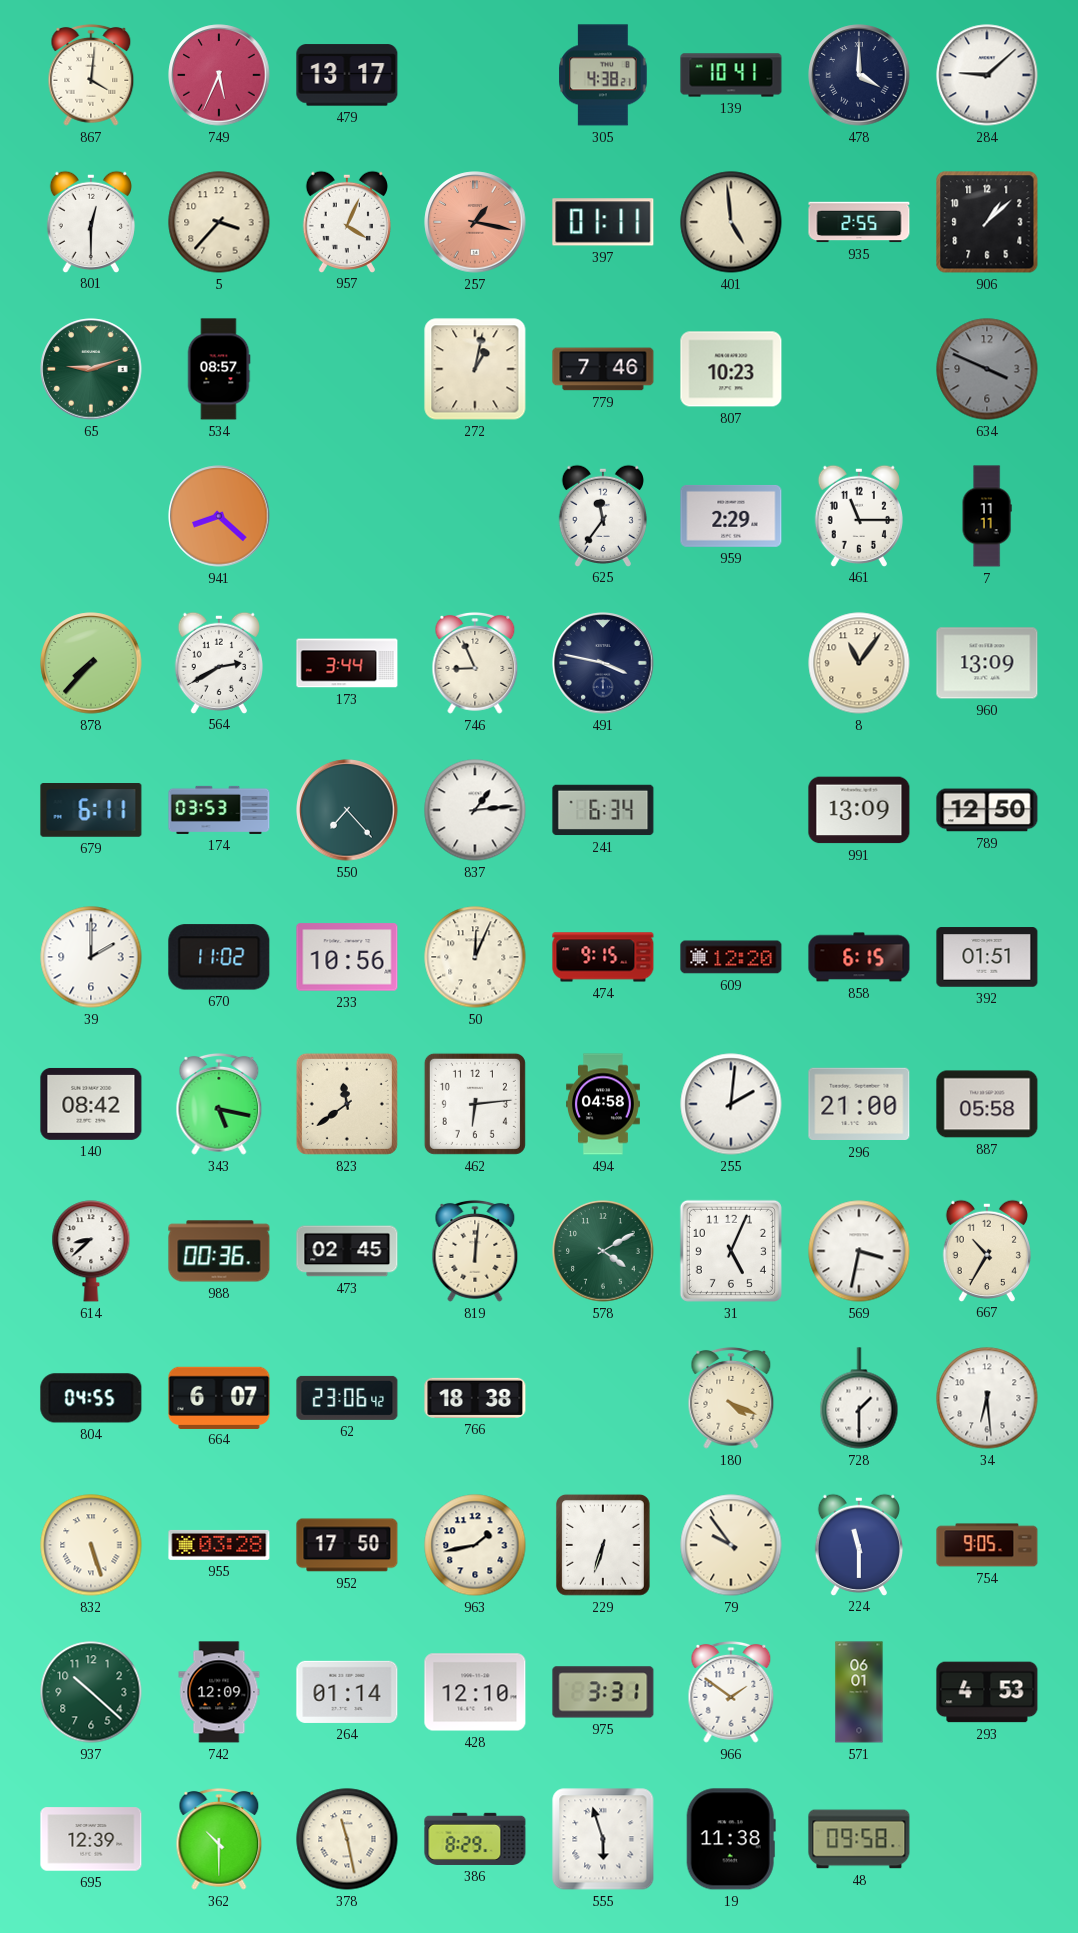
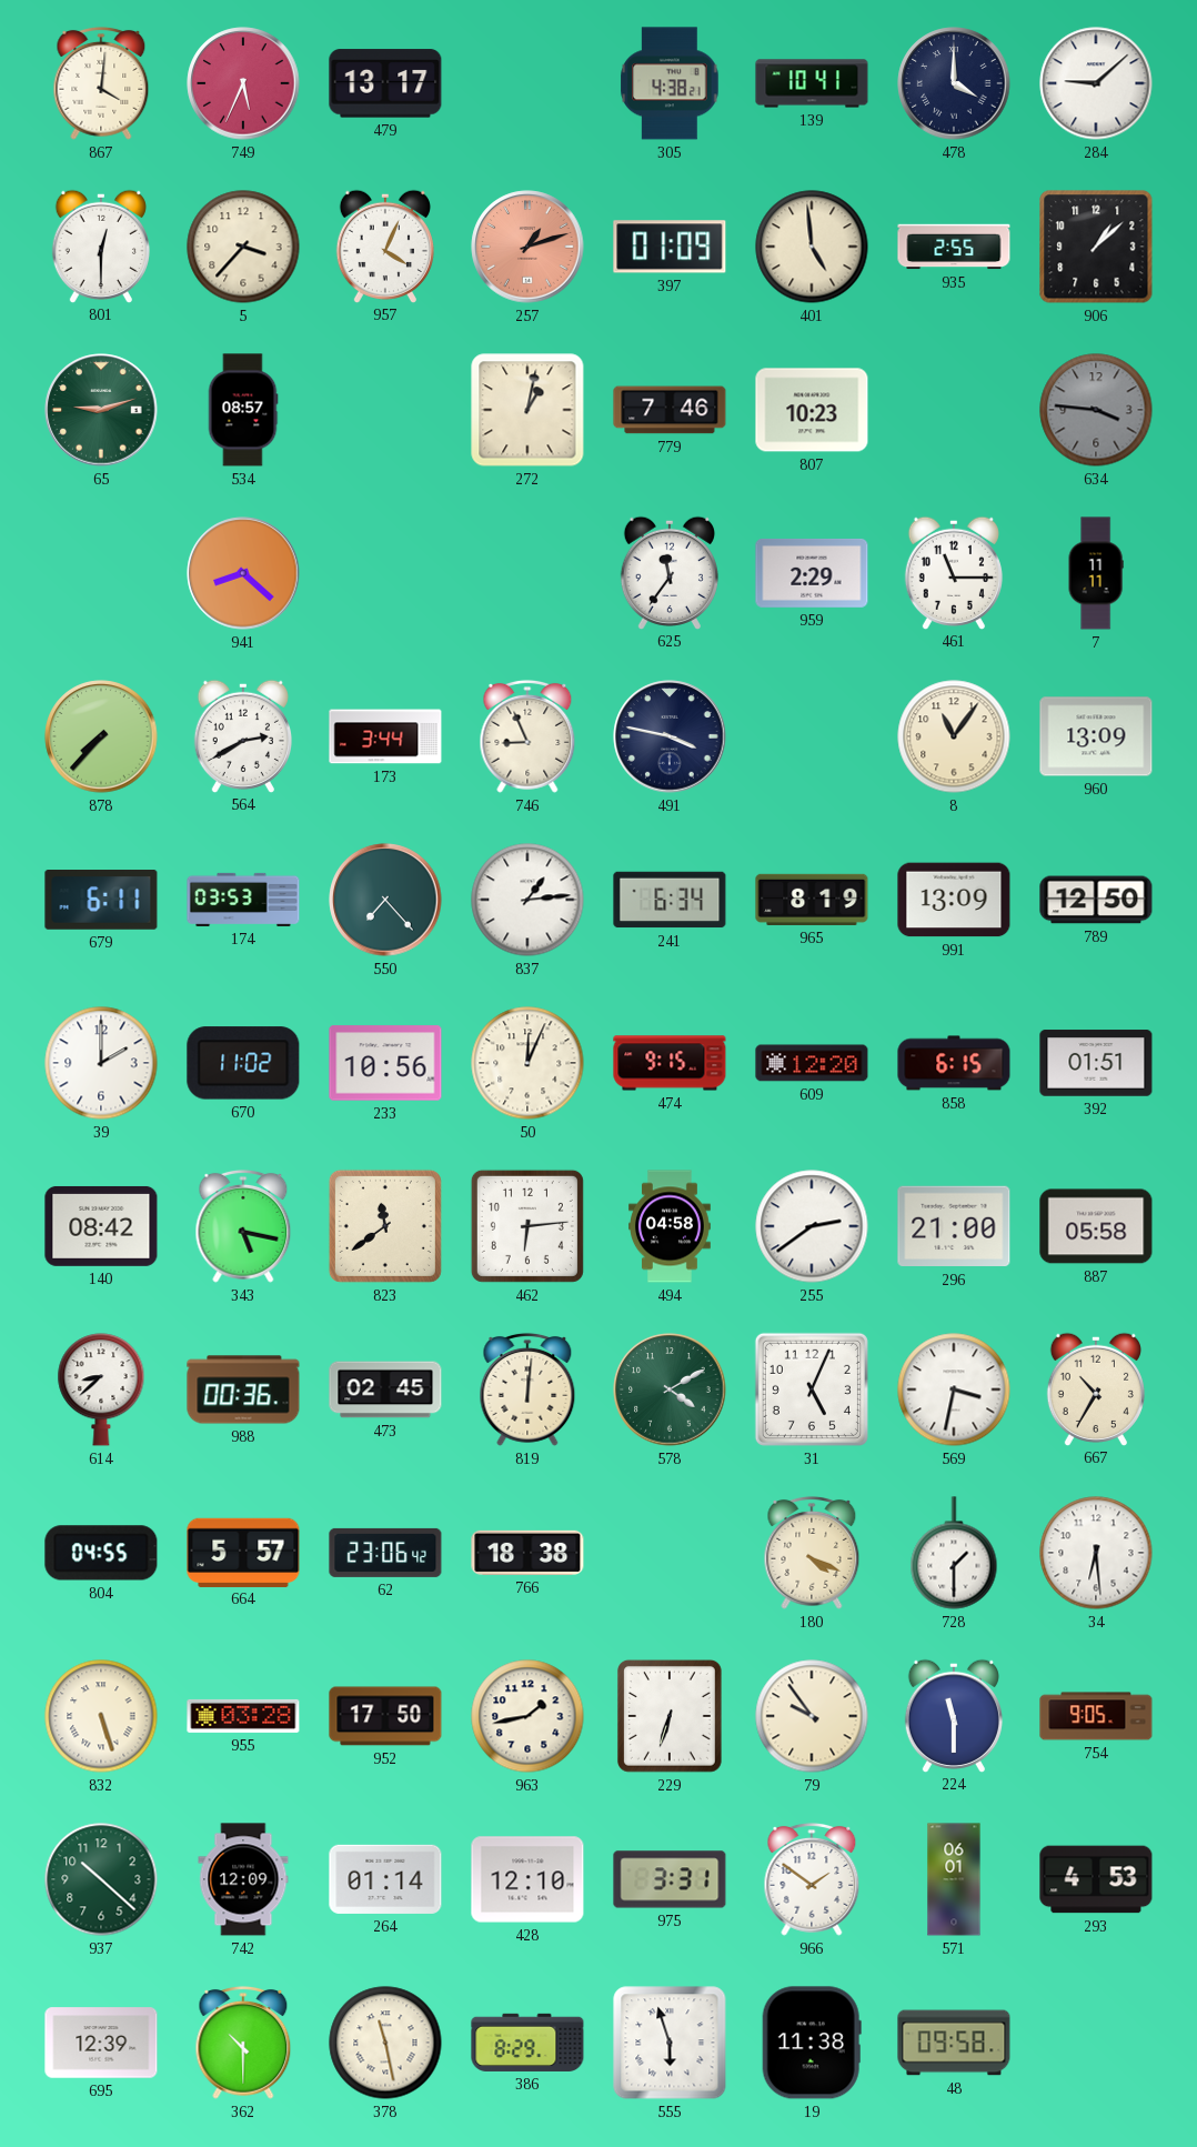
257: 1:17 -> 1:12
397: 01:11 -> 01:09
634: 3:49 -> 3:46
965: none -> 8:19
255: 2:01 -> 2:39
664: 6:07 -> 5:57
